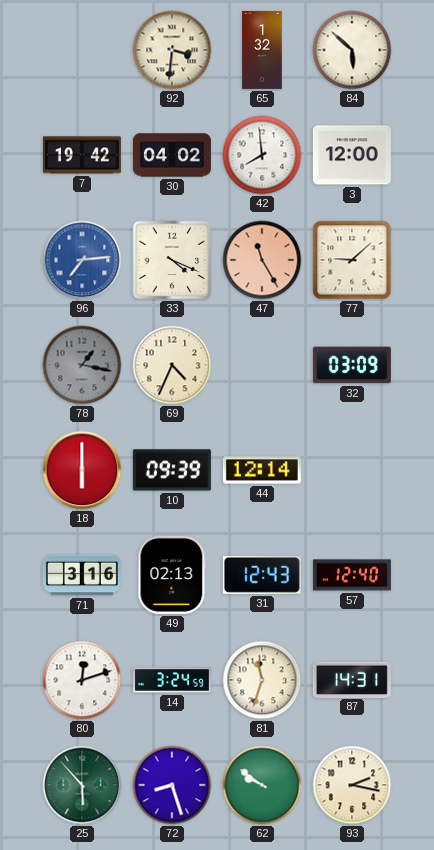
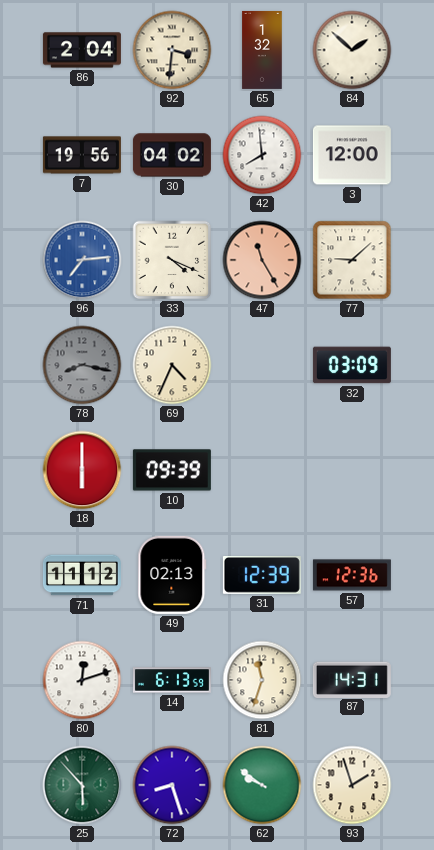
86: none -> 2:04
84: 5:52 -> 1:52
7: 19:42 -> 19:56
78: 1:17 -> 8:17
44: 12:14 -> none
71: 3:16 -> 11:12
31: 12:43 -> 12:39
57: 12:40 -> 12:36
14: 3:24 -> 6:13
93: 2:17 -> 1:57
